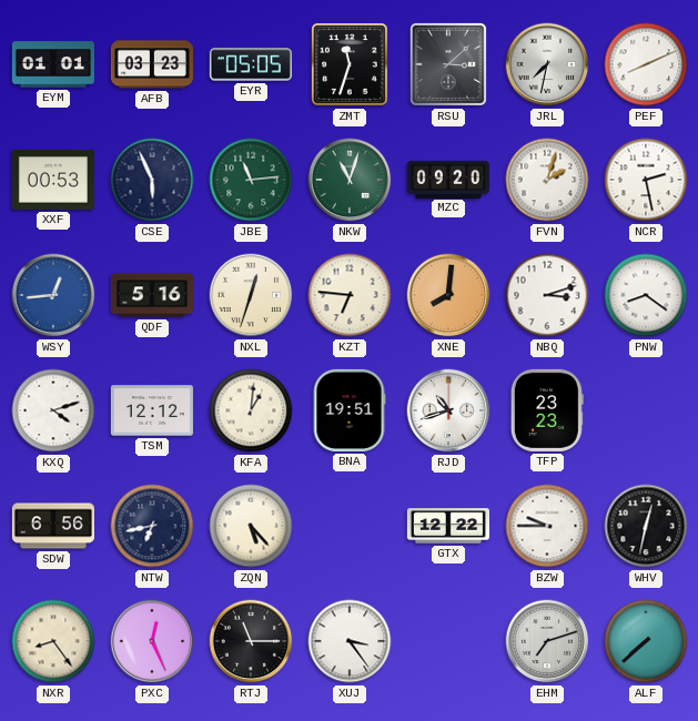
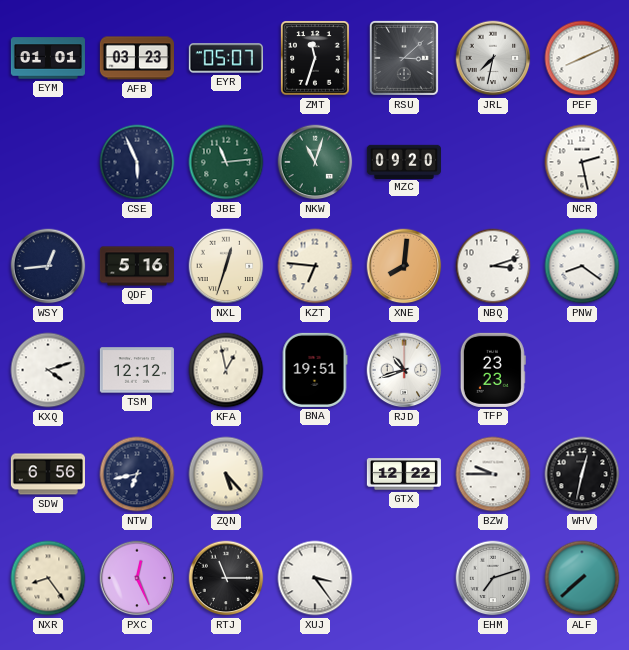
EYR: 05:05 -> 05:07
XXF: 00:53 -> none
FVN: 2:03 -> none
WSY dial: blue -> navy
KFA: 1:01 -> 12:58
